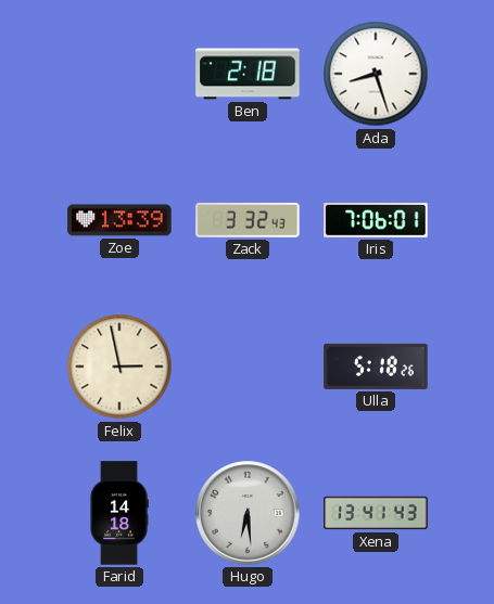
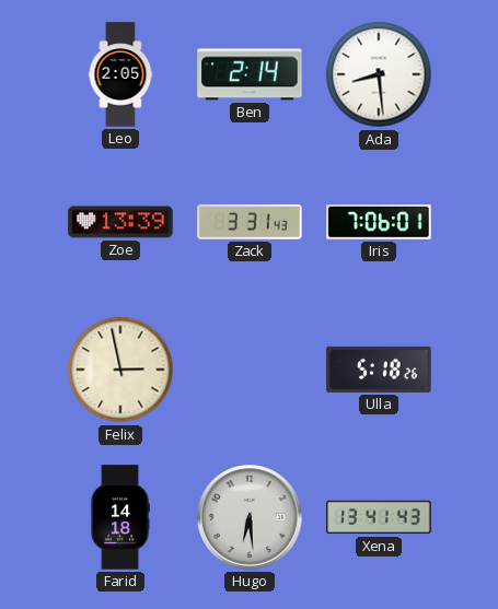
Leo: none -> 2:05
Ben: 2:18 -> 2:14
Ada: 8:27 -> 8:29
Zack: 3:32 -> 3:31
